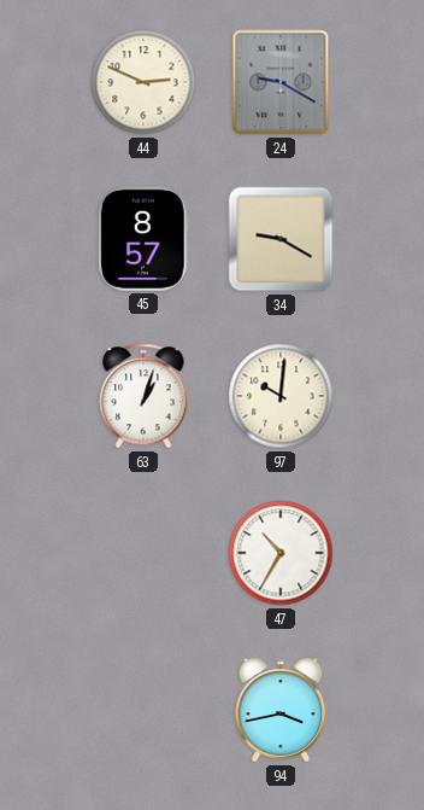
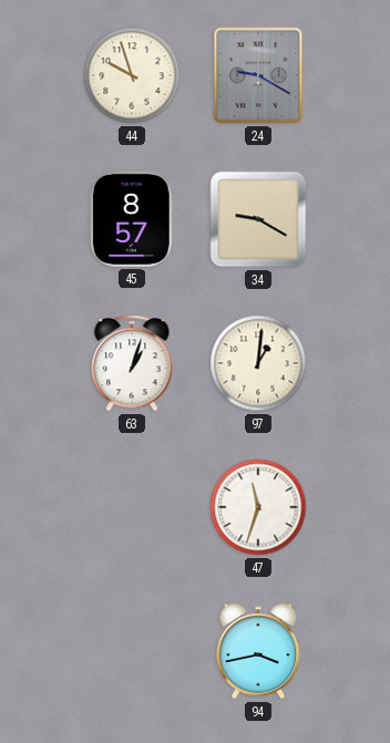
44: 2:49 -> 9:57
97: 10:01 -> 1:01
47: 10:35 -> 11:33
